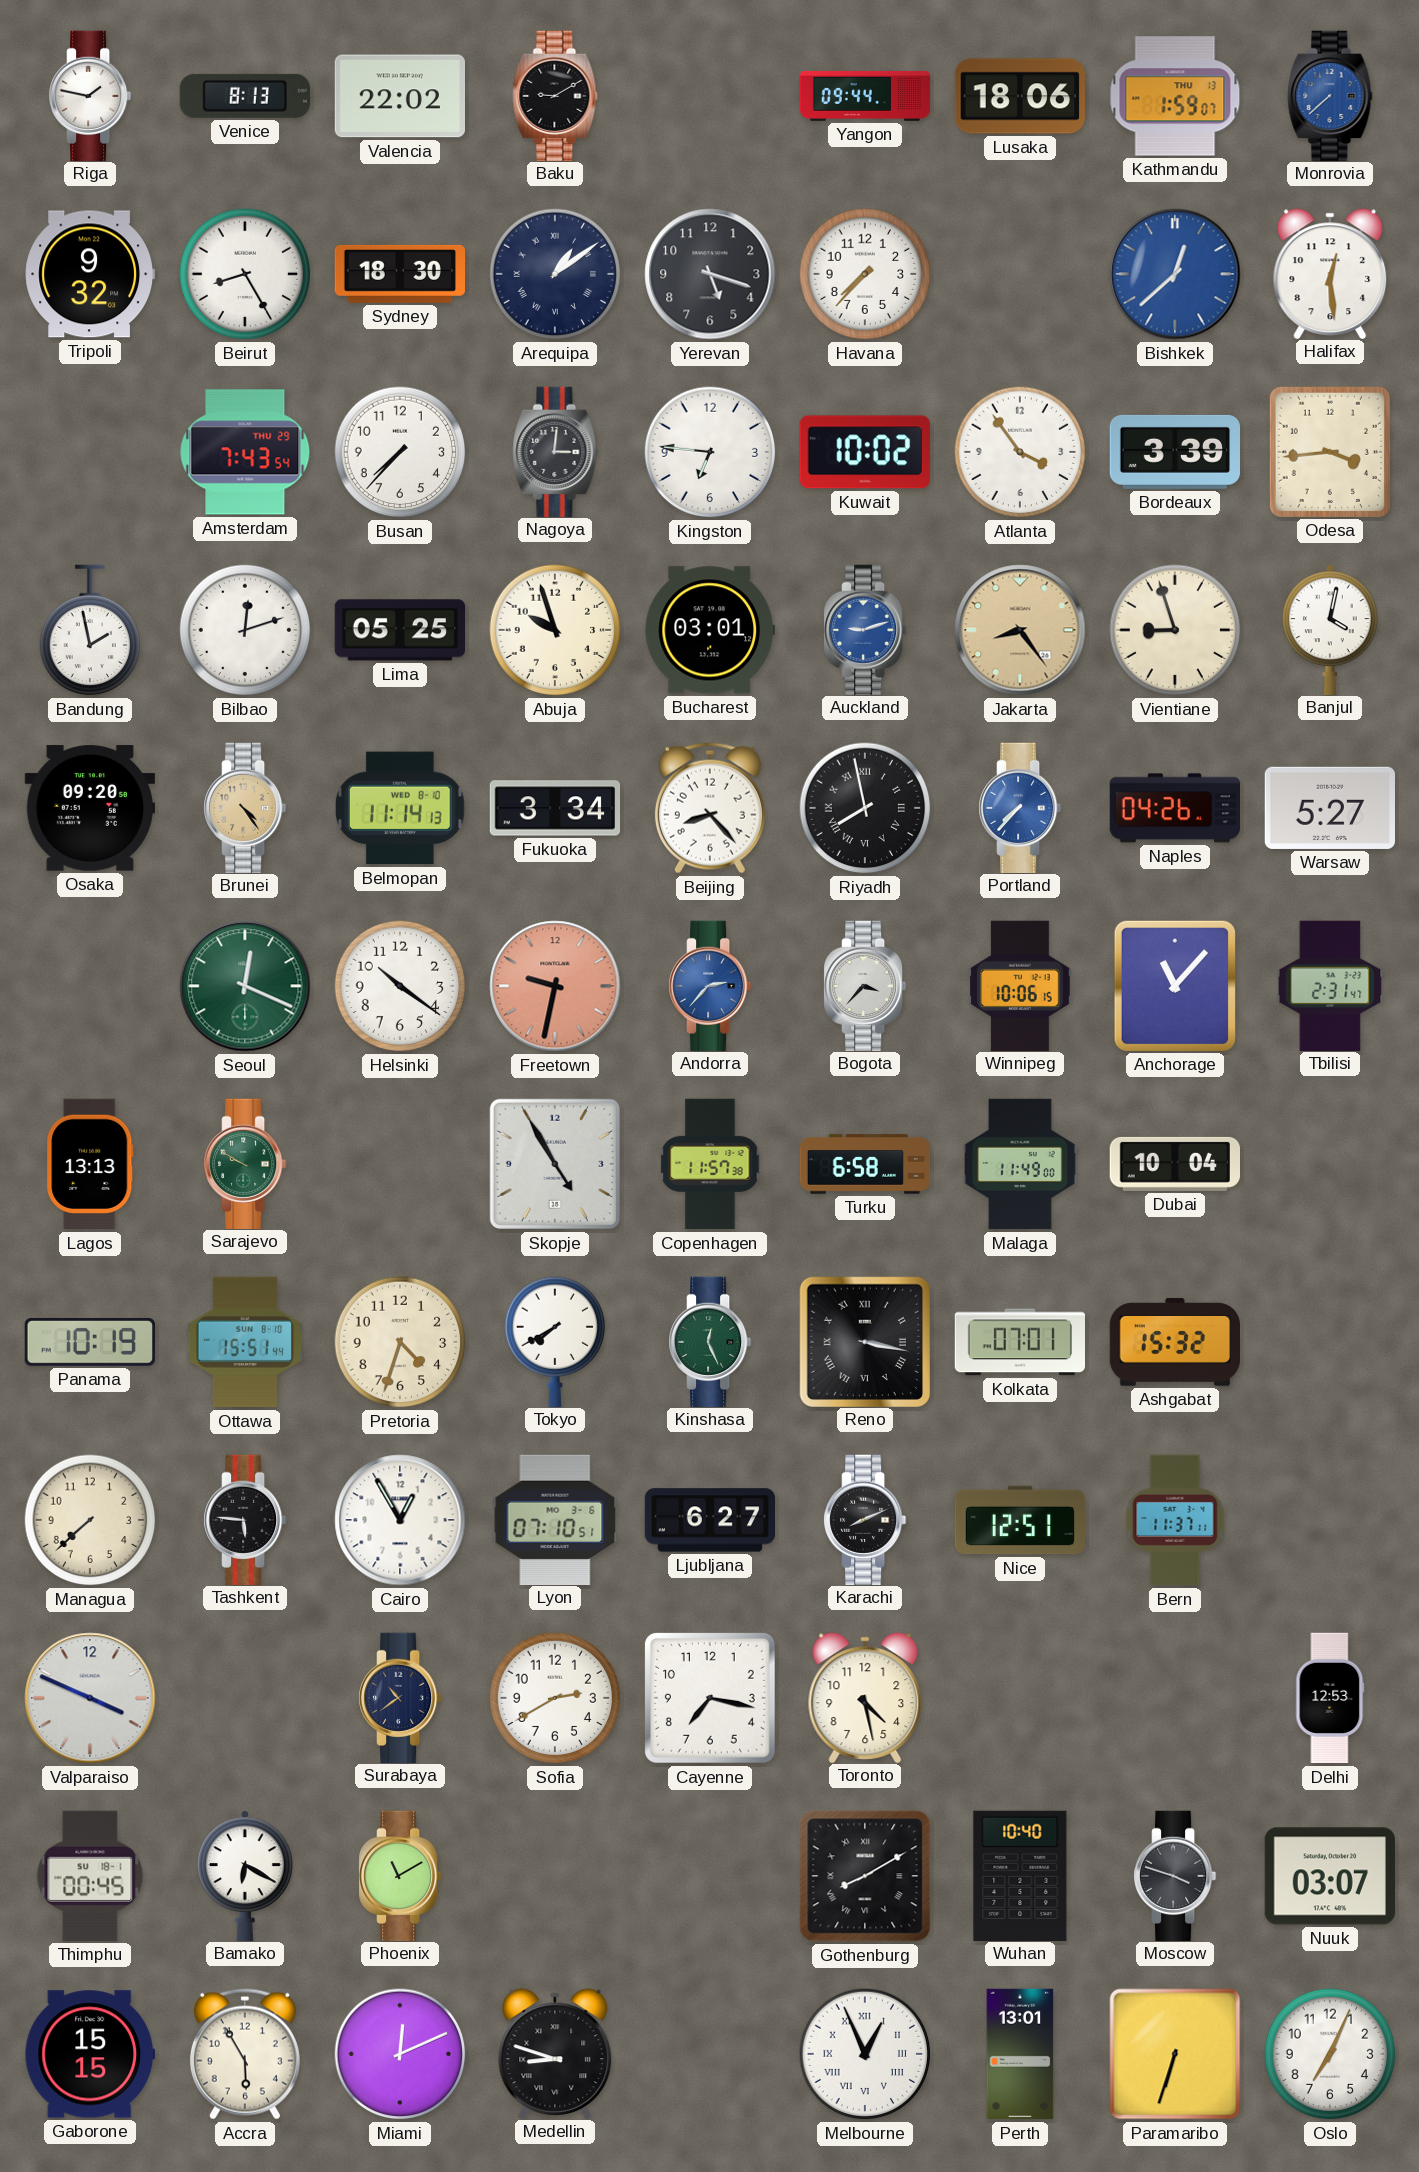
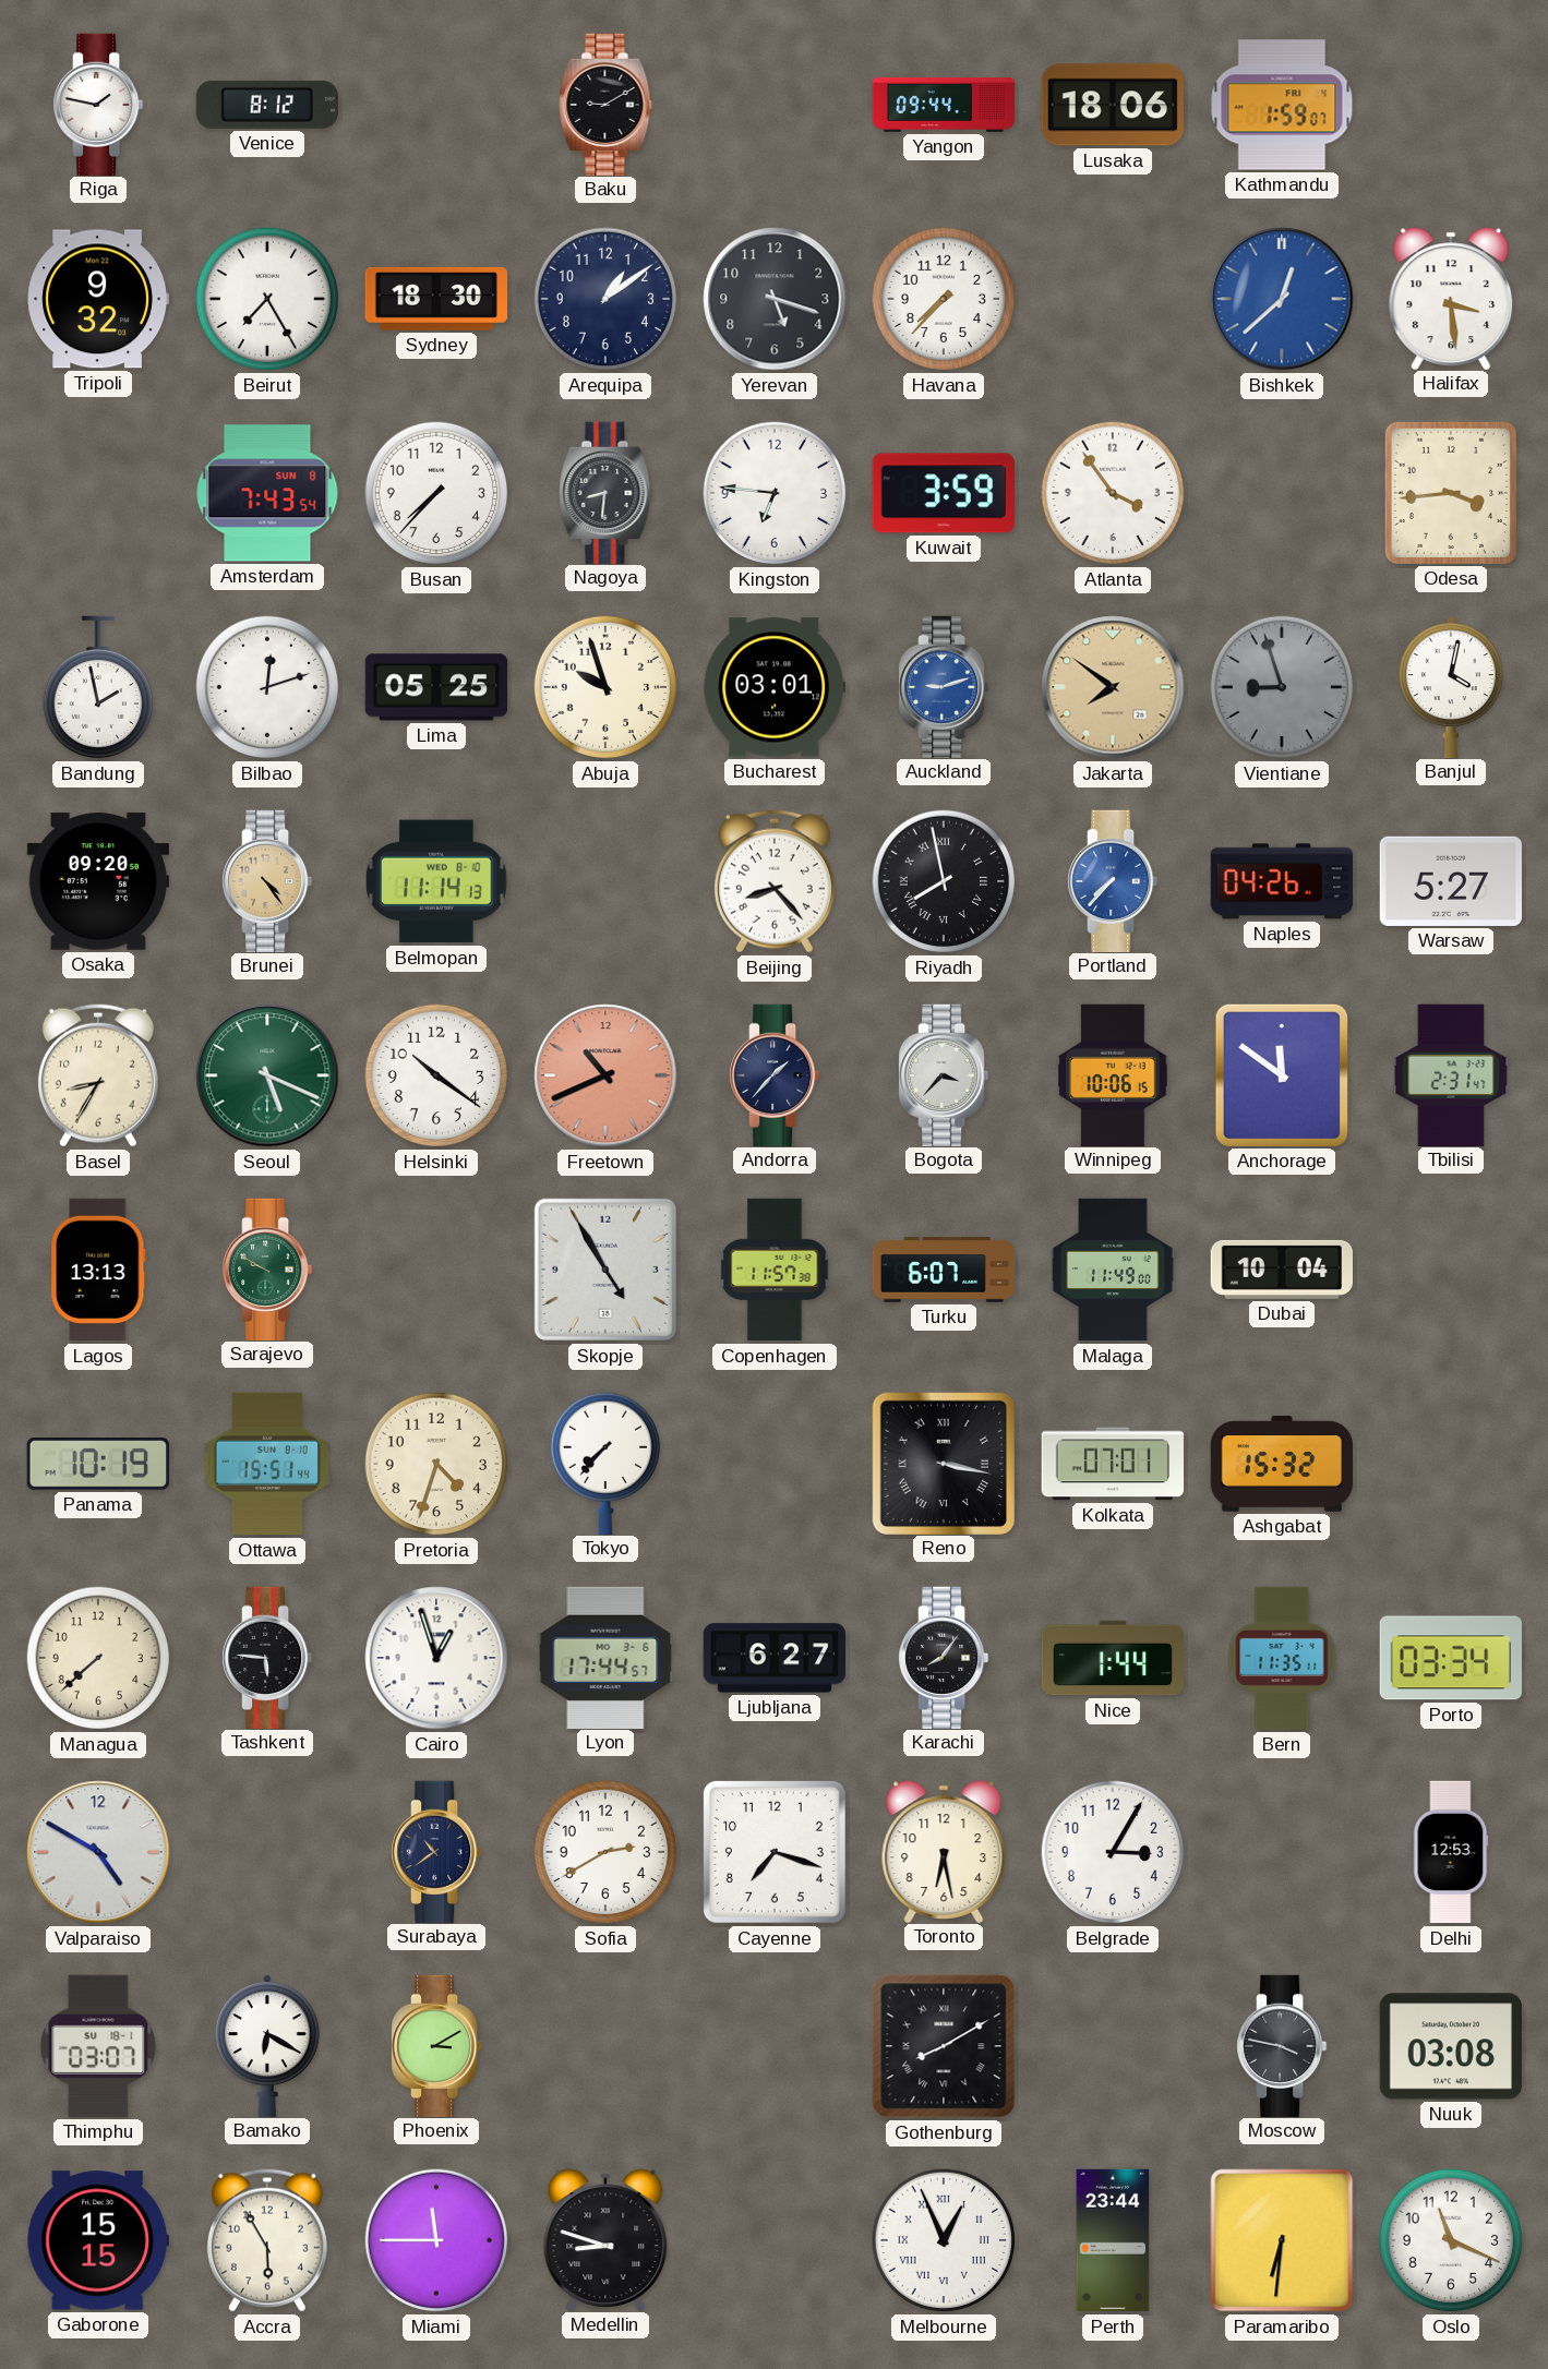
Venice: 8:13 -> 8:12
Valencia: 22:02 -> none
Kathmandu date: THU 13 -> FRI 4
Monrovia: 7:38 -> none
Beirut: 8:25 -> 7:25
Arequipa numerals: Roman -> Arabic
Halifax: 12:29 -> 3:29
Amsterdam date: THU 29 -> SUN 8
Nagoya: 3:01 -> 8:31
Kuwait: 10:02 -> 3:59
Bordeaux: 3:39 -> none
Jakarta: 8:24 -> 7:51
Vientiane dial: cream -> grey
Fukuoka: 3:34 -> none
Basel: none -> 8:35
Seoul: 12:19 -> 5:19
Freetown: 9:32 -> 10:41
Andorra: 2:37 -> 1:37
Andorra dial: blue -> navy
Anchorage: 11:07 -> 11:51
Turku: 6:58 -> 6:07
Tokyo: 7:40 -> 7:37
Kinshasa: 12:26 -> none
Cairo: 12:55 -> 12:57
Lyon: 07:10 -> 17:44
Karachi: 8:11 -> 8:06
Nice: 12:51 -> 1:44
Bern: 11:37 -> 11:35
Porto: none -> 03:34
Valparaiso: 3:49 -> 4:50
Cayenne: 7:17 -> 7:18
Toronto: 4:28 -> 6:28
Belgrade: none -> 3:05
Thimphu: 00:45 -> 03:07
Phoenix: 11:10 -> 3:10
Wuhan: 10:40 -> none
Moscow: 3:48 -> 3:47
Nuuk: 03:07 -> 03:08
Miami: 12:11 -> 11:45
Perth: 13:01 -> 23:44
Paramaribo: 6:33 -> 6:31
Oslo: 7:04 -> 11:19
